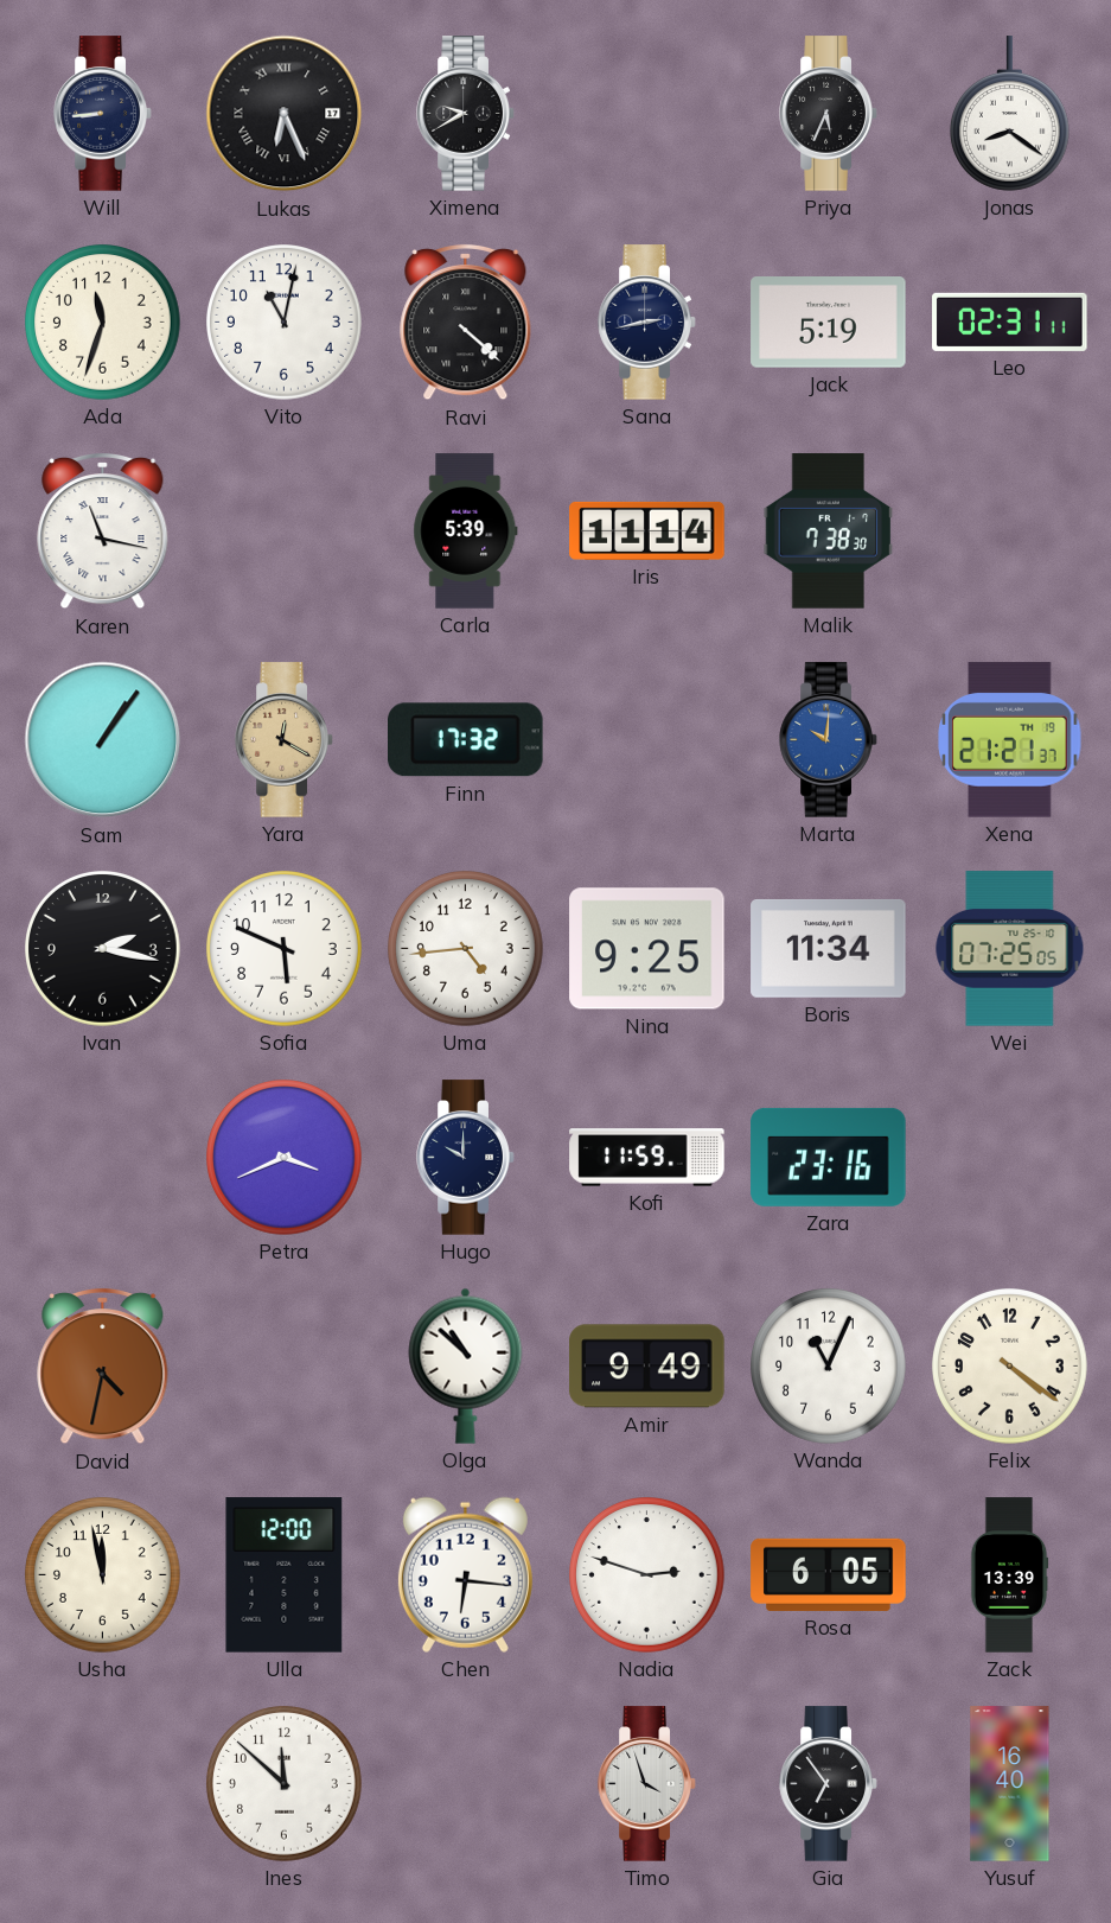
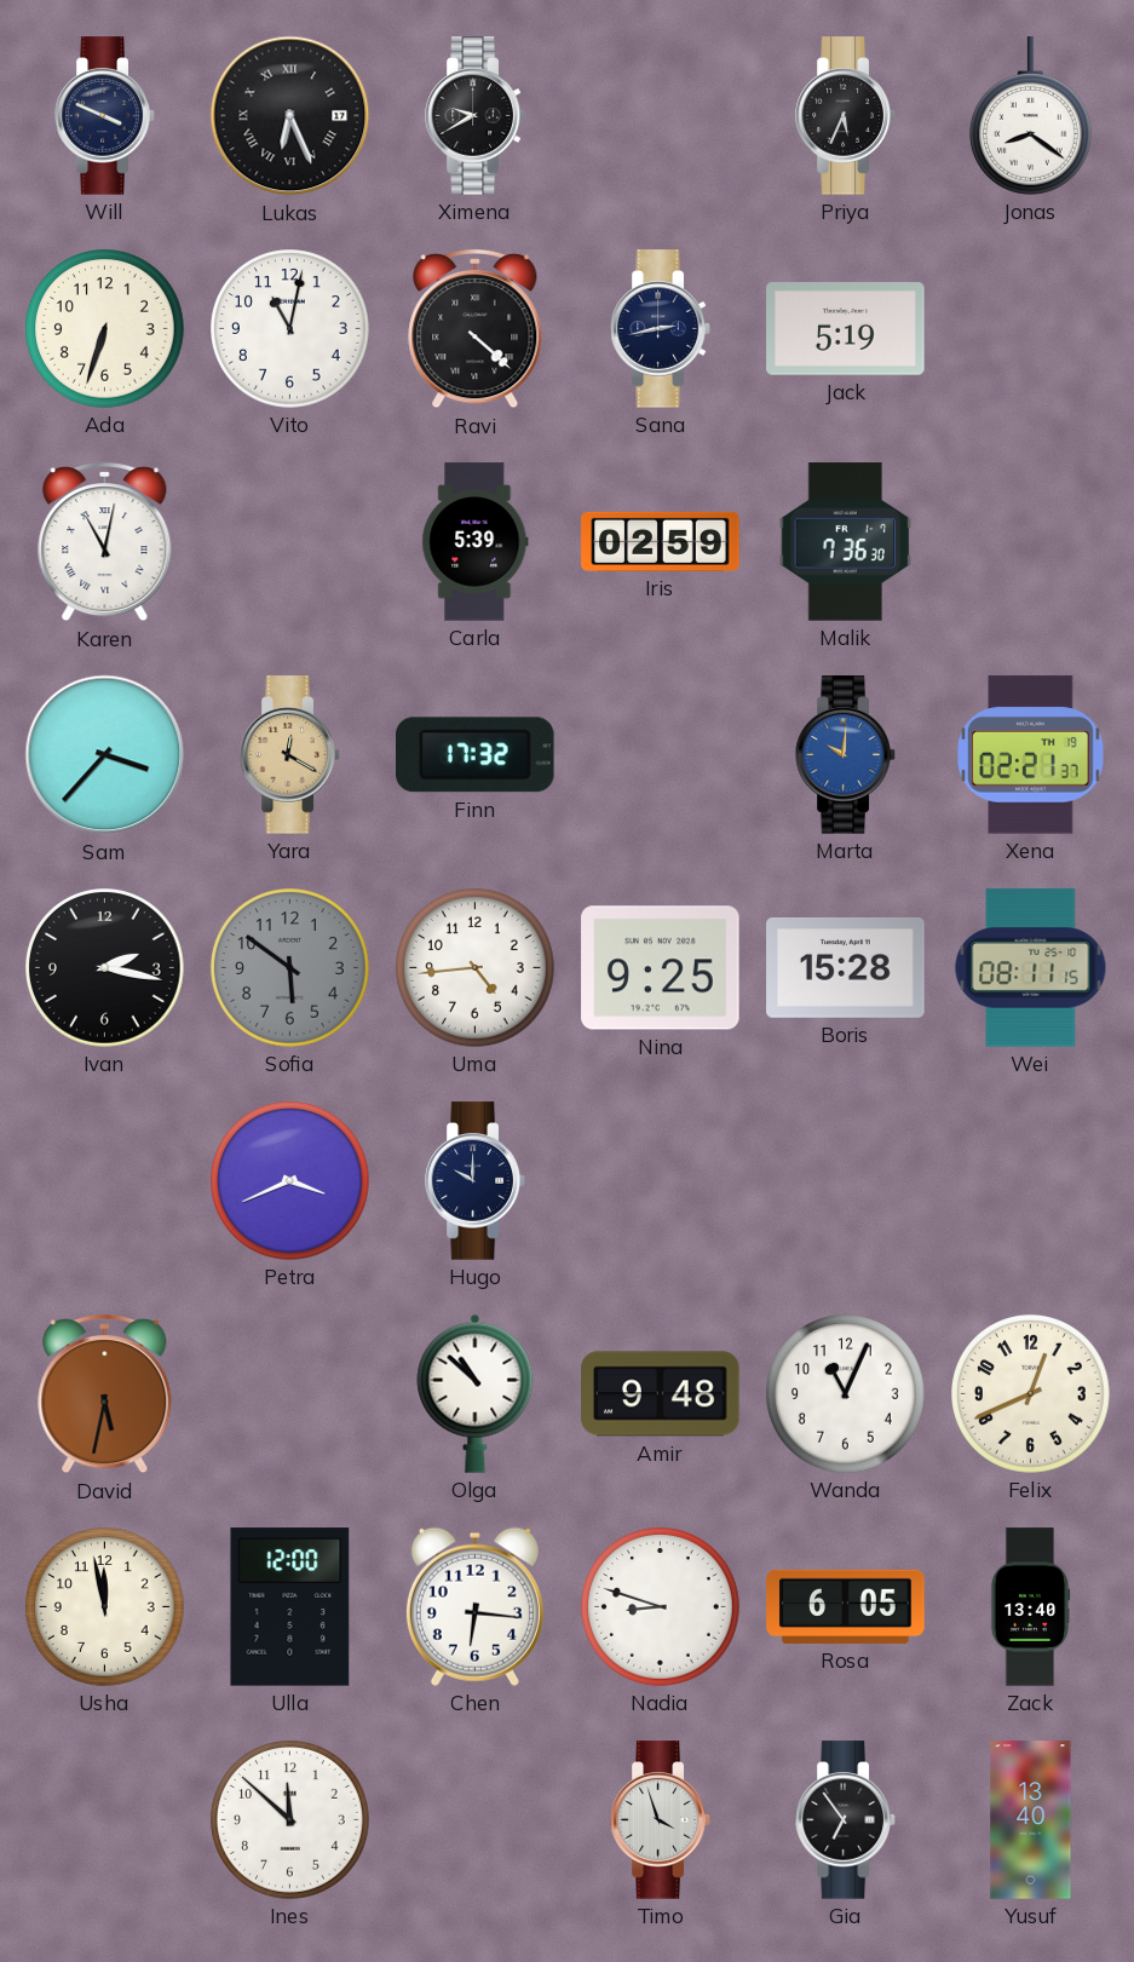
Will: 8:44 -> 3:49
Ada: 11:33 -> 6:33
Leo: 02:31 -> none
Karen: 11:17 -> 11:02
Iris: 11:14 -> 02:59
Malik: 7:38 -> 7:36
Sam: 1:06 -> 3:37
Xena: 21:21 -> 02:21
Sofia: 5:49 -> 5:51
Sofia dial: white -> grey
Boris: 11:34 -> 15:28
Wei: 07:25 -> 08:11
Kofi: 11:59 -> none
Zara: 23:16 -> none
David: 4:32 -> 5:32
Amir: 9:49 -> 9:48
Felix: 4:21 -> 12:41
Nadia: 2:48 -> 8:48
Zack: 13:39 -> 13:40
Yusuf: 16:40 -> 13:40
